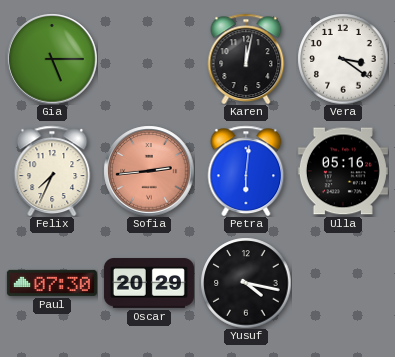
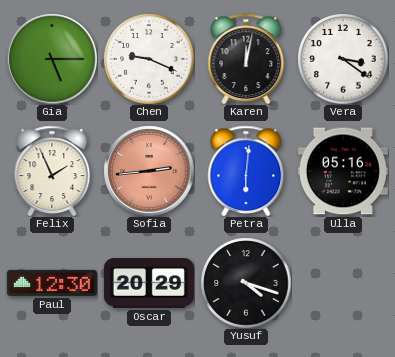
Chen: none -> 9:19
Felix: 7:34 -> 1:56
Paul: 07:30 -> 12:30
Yusuf: 4:17 -> 4:18
